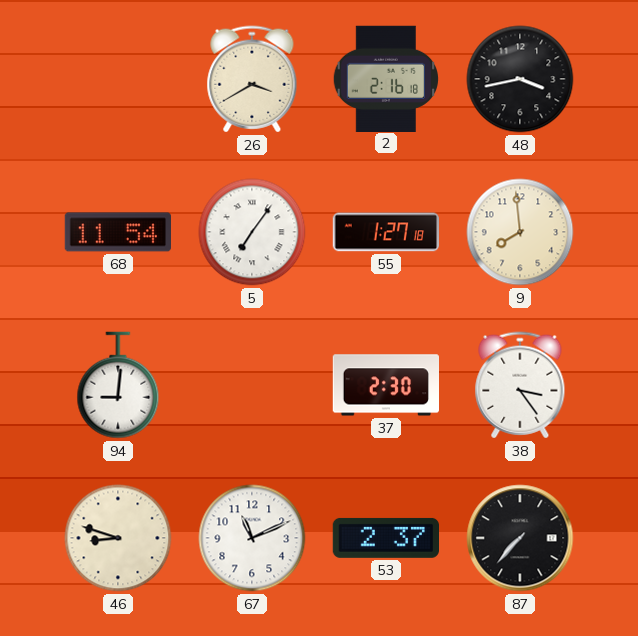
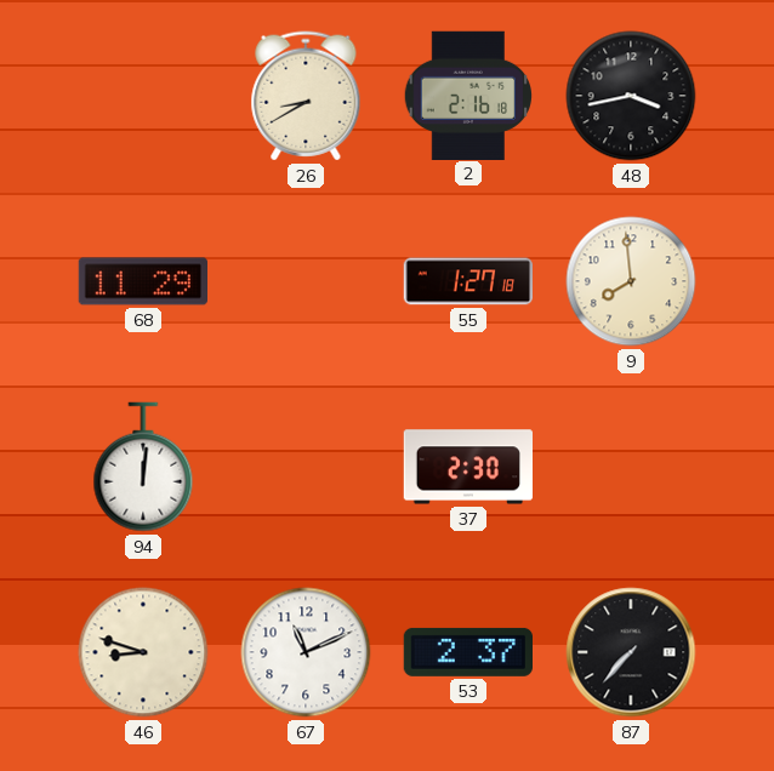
26: 3:40 -> 8:40
68: 11:54 -> 11:29
5: 7:06 -> none
94: 9:01 -> 12:01
38: 3:24 -> none
